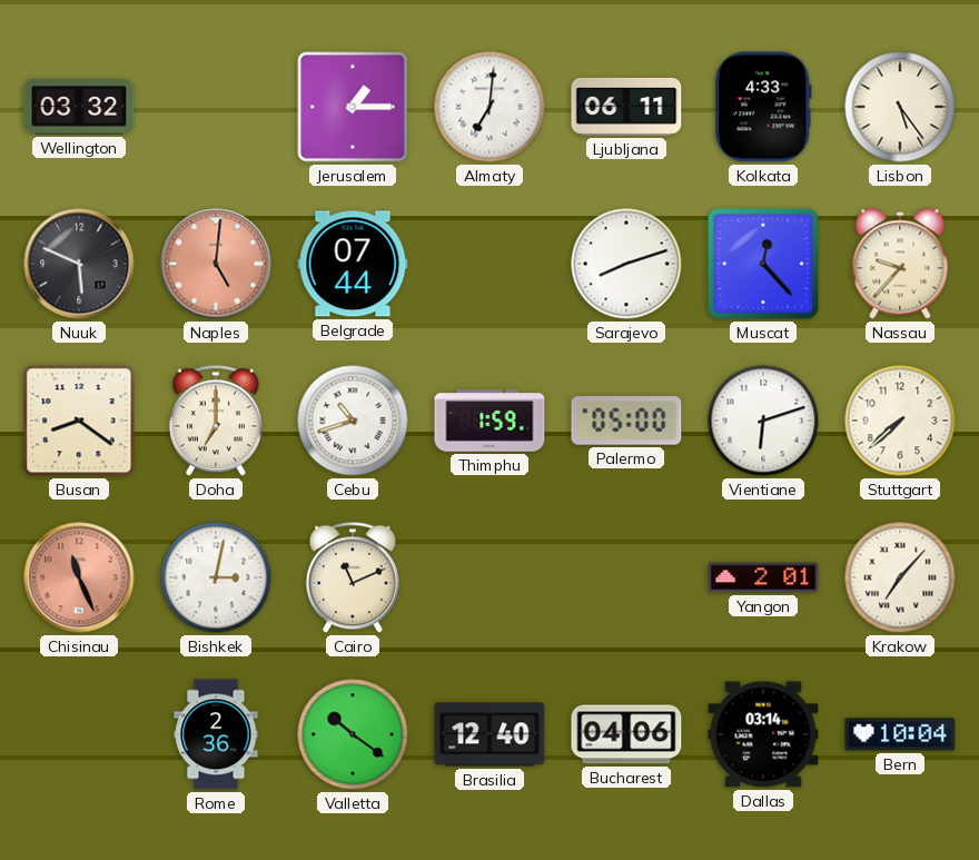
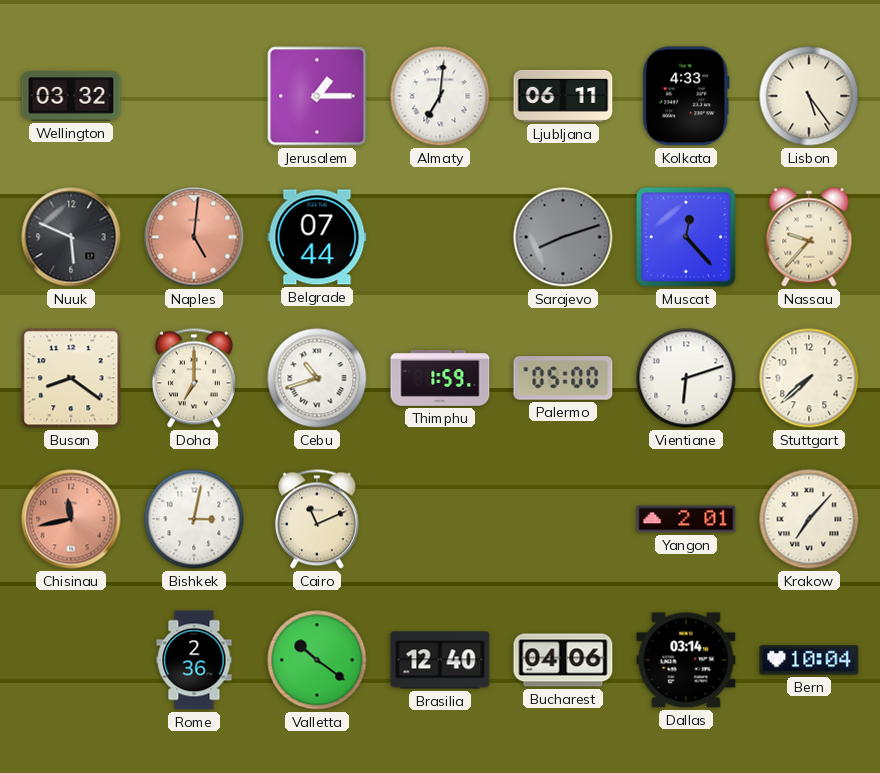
Sarajevo dial: white -> grey
Chisinau: 11:26 -> 11:43
